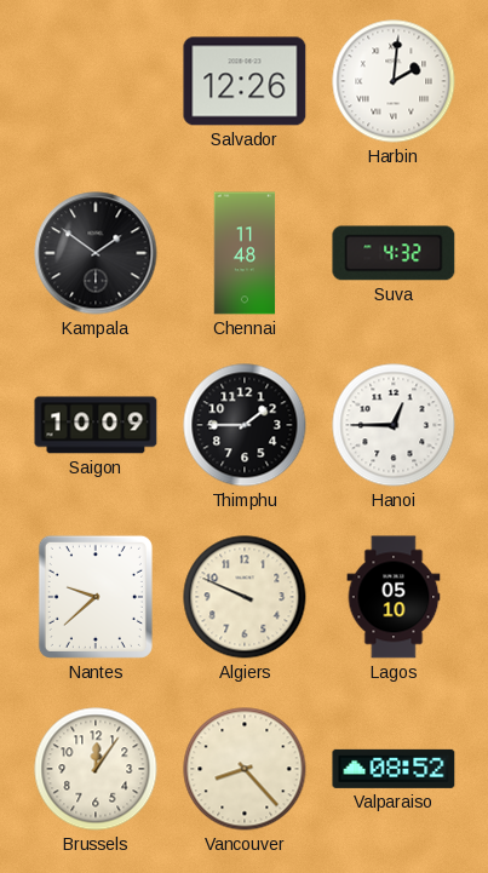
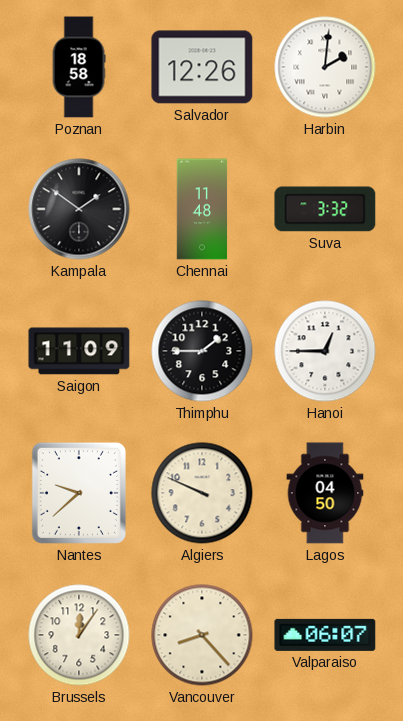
Poznan: none -> 18:58
Suva: 4:32 -> 3:32
Saigon: 10:09 -> 11:09
Lagos: 05:10 -> 04:50
Valparaiso: 08:52 -> 06:07
